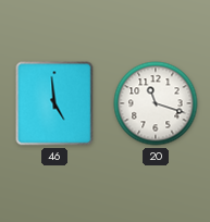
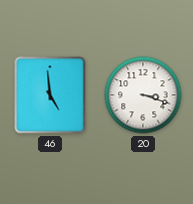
20: 11:18 -> 3:18
